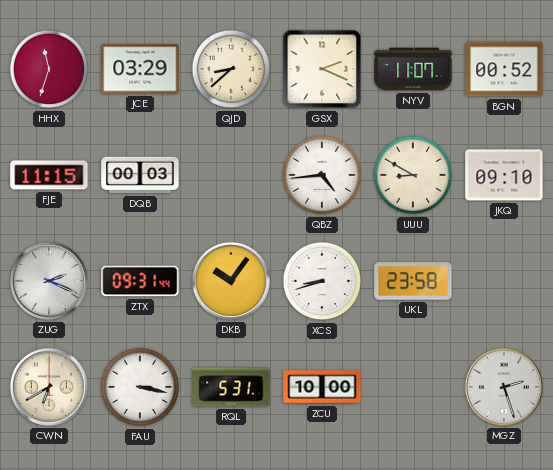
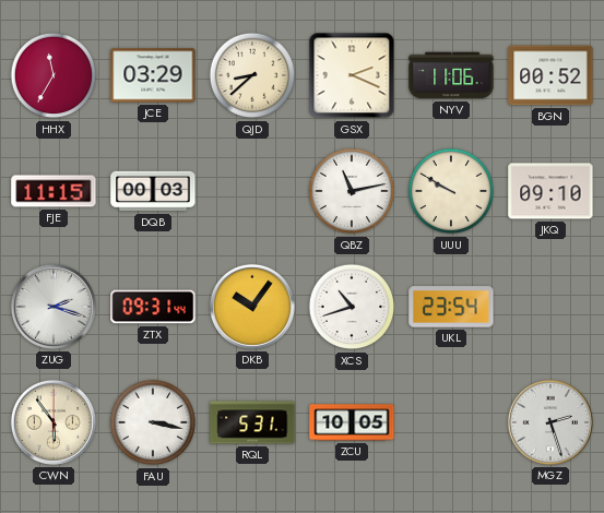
HHX: 11:33 -> 11:35
NYV: 11:07 -> 11:06
QBZ: 4:44 -> 11:13
UUU: 8:50 -> 9:50
ZUG: 2:19 -> 2:18
XCS: 8:42 -> 10:42
UKL: 23:58 -> 23:54
CWN: 6:40 -> 5:54
ZCU: 10:00 -> 10:05
